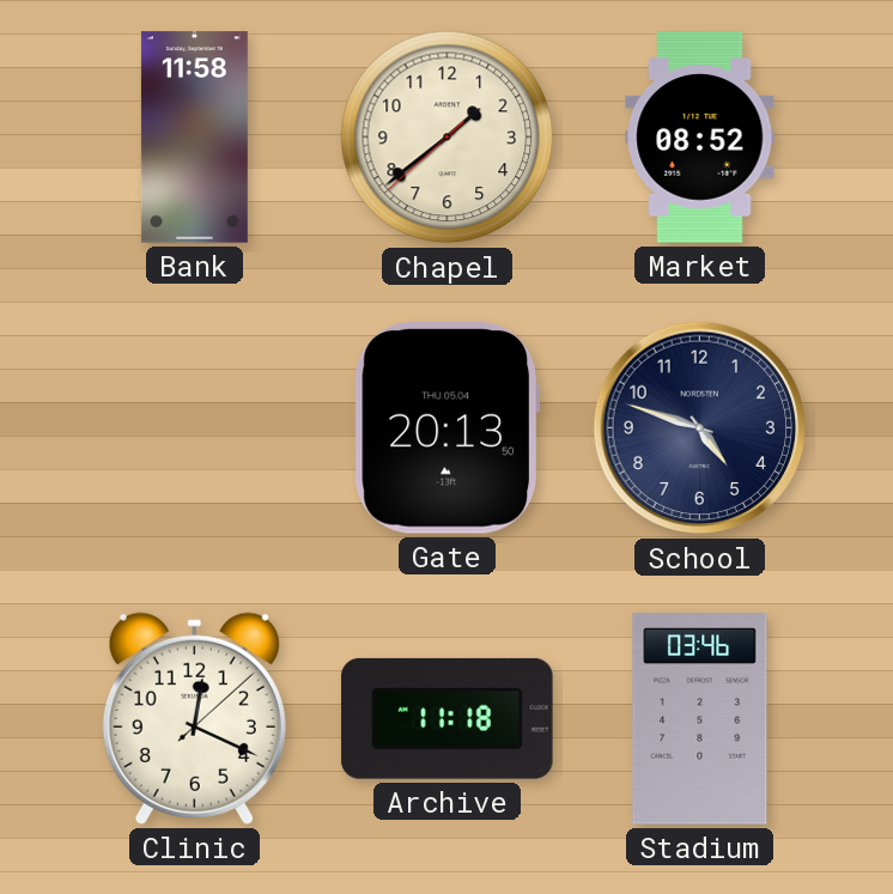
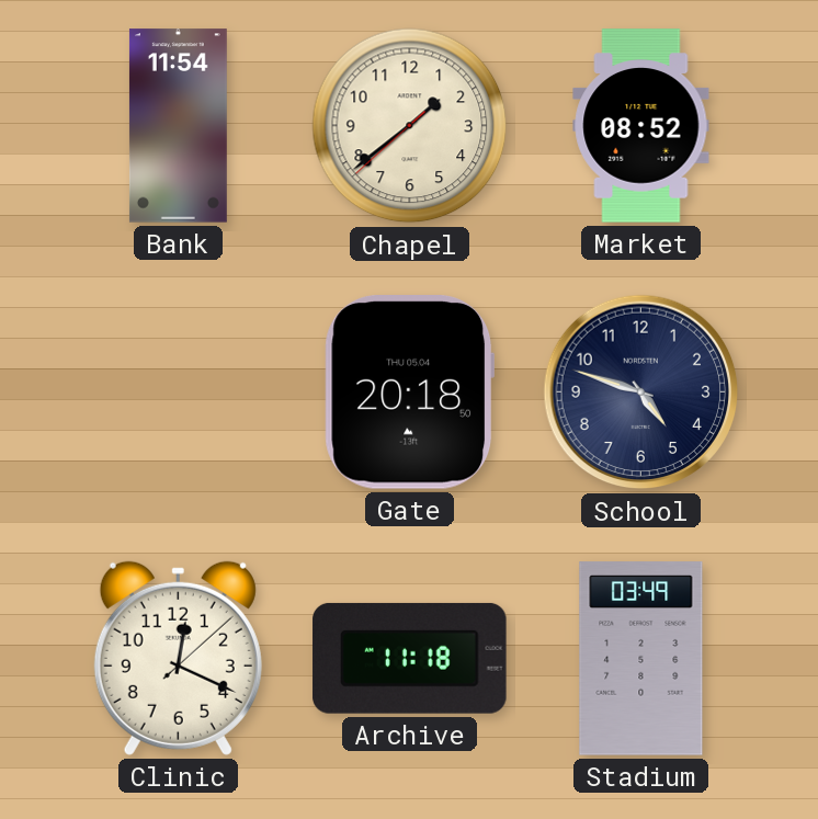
Bank: 11:58 -> 11:54
Gate: 20:13 -> 20:18
Stadium: 03:46 -> 03:49
